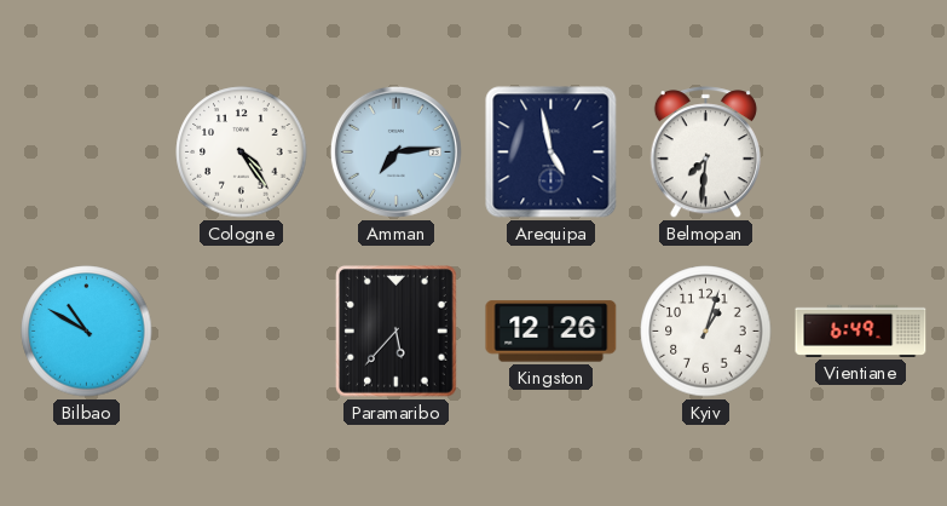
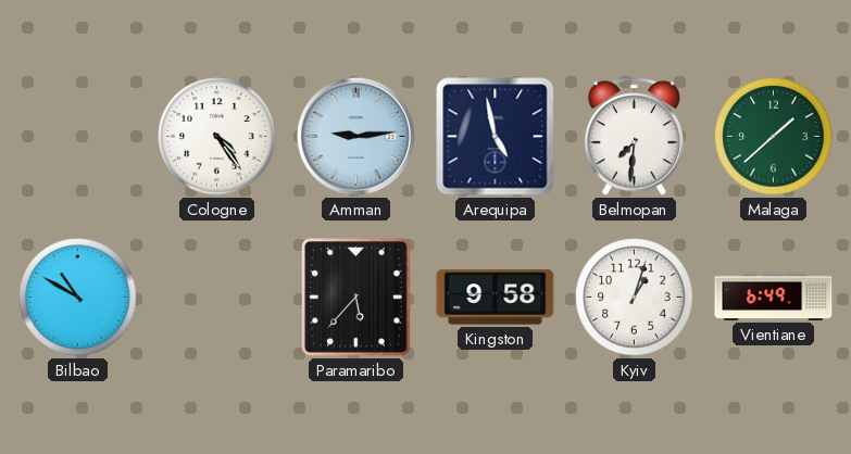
Amman: 7:14 -> 9:14
Malaga: none -> 1:38
Kingston: 12:26 -> 9:58
